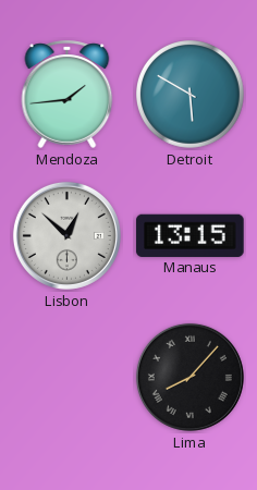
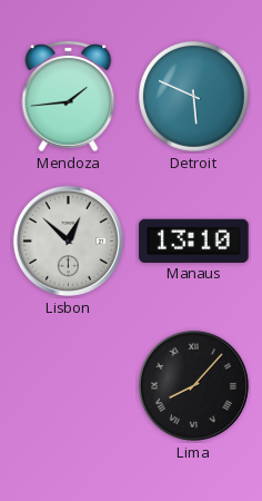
Detroit: 5:50 -> 5:49
Manaus: 13:15 -> 13:10
